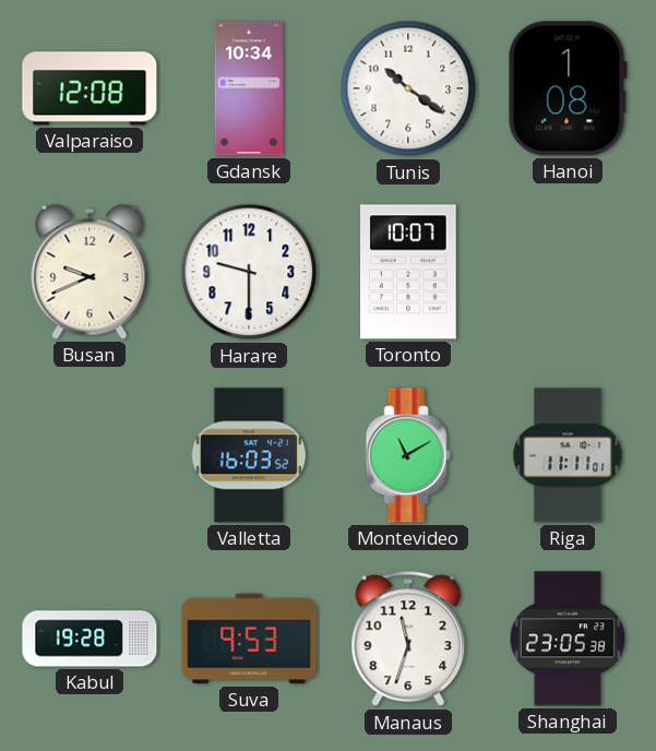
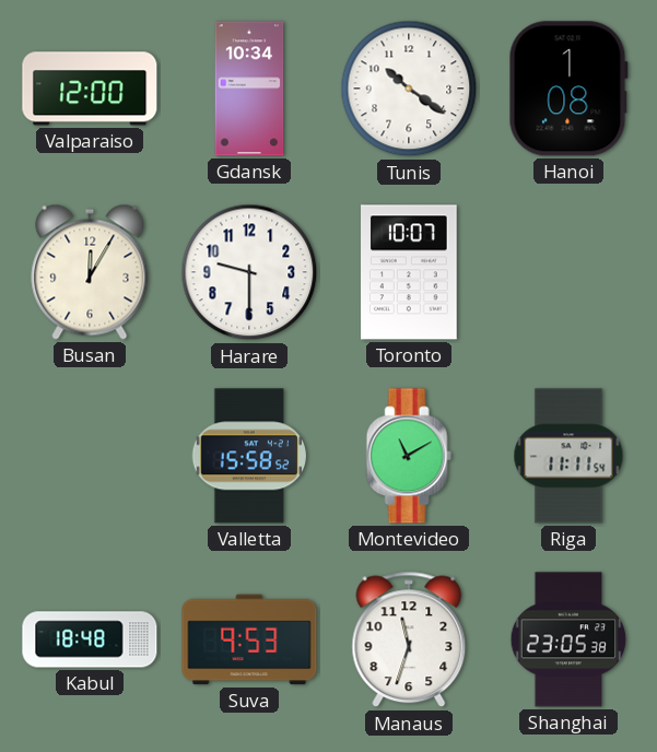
Valparaiso: 12:08 -> 12:00
Busan: 9:41 -> 12:05
Valletta: 16:03 -> 15:58
Riga: 11:11:01 -> 11:11:54
Kabul: 19:28 -> 18:48
